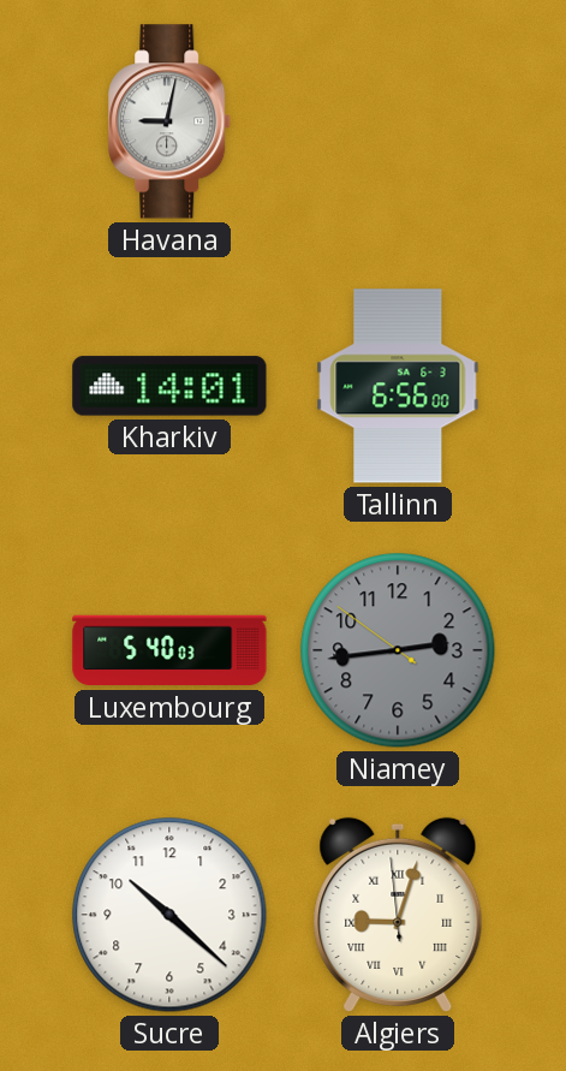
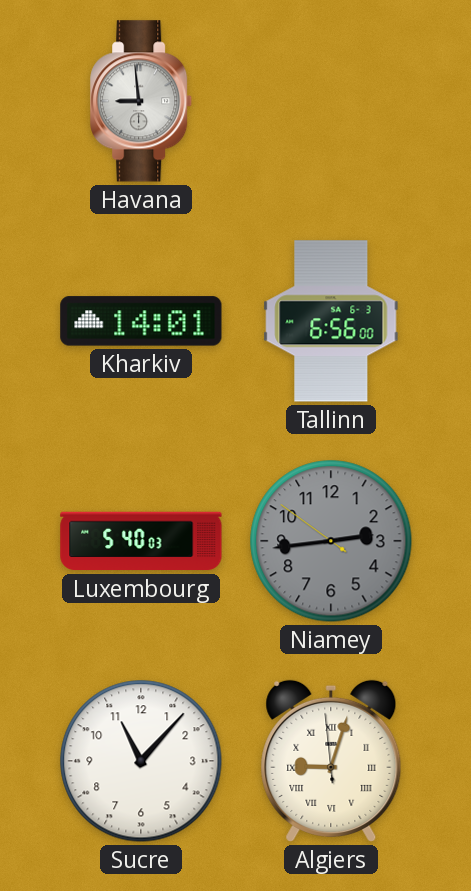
Havana: 9:02 -> 8:59
Sucre: 10:22 -> 11:07
